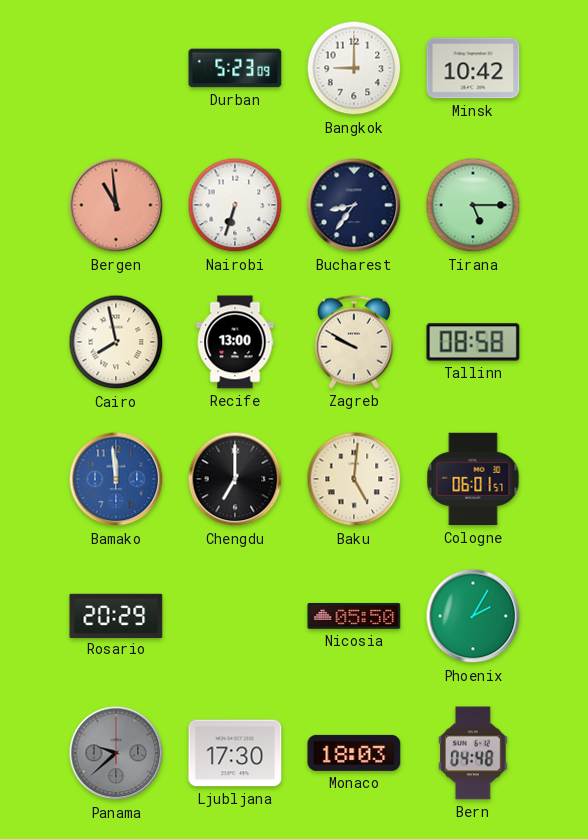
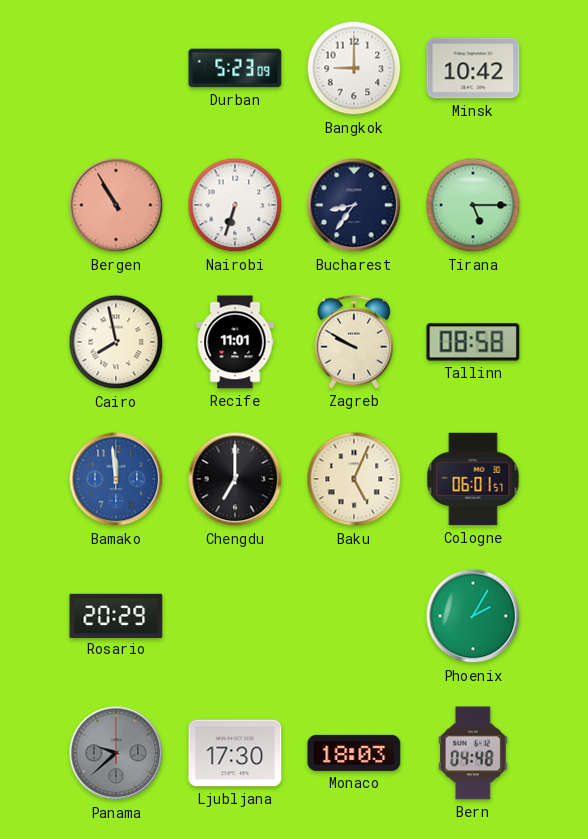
Bergen: 10:59 -> 10:55
Recife: 13:00 -> 11:01
Baku: 5:01 -> 5:04
Nicosia: 05:50 -> none
